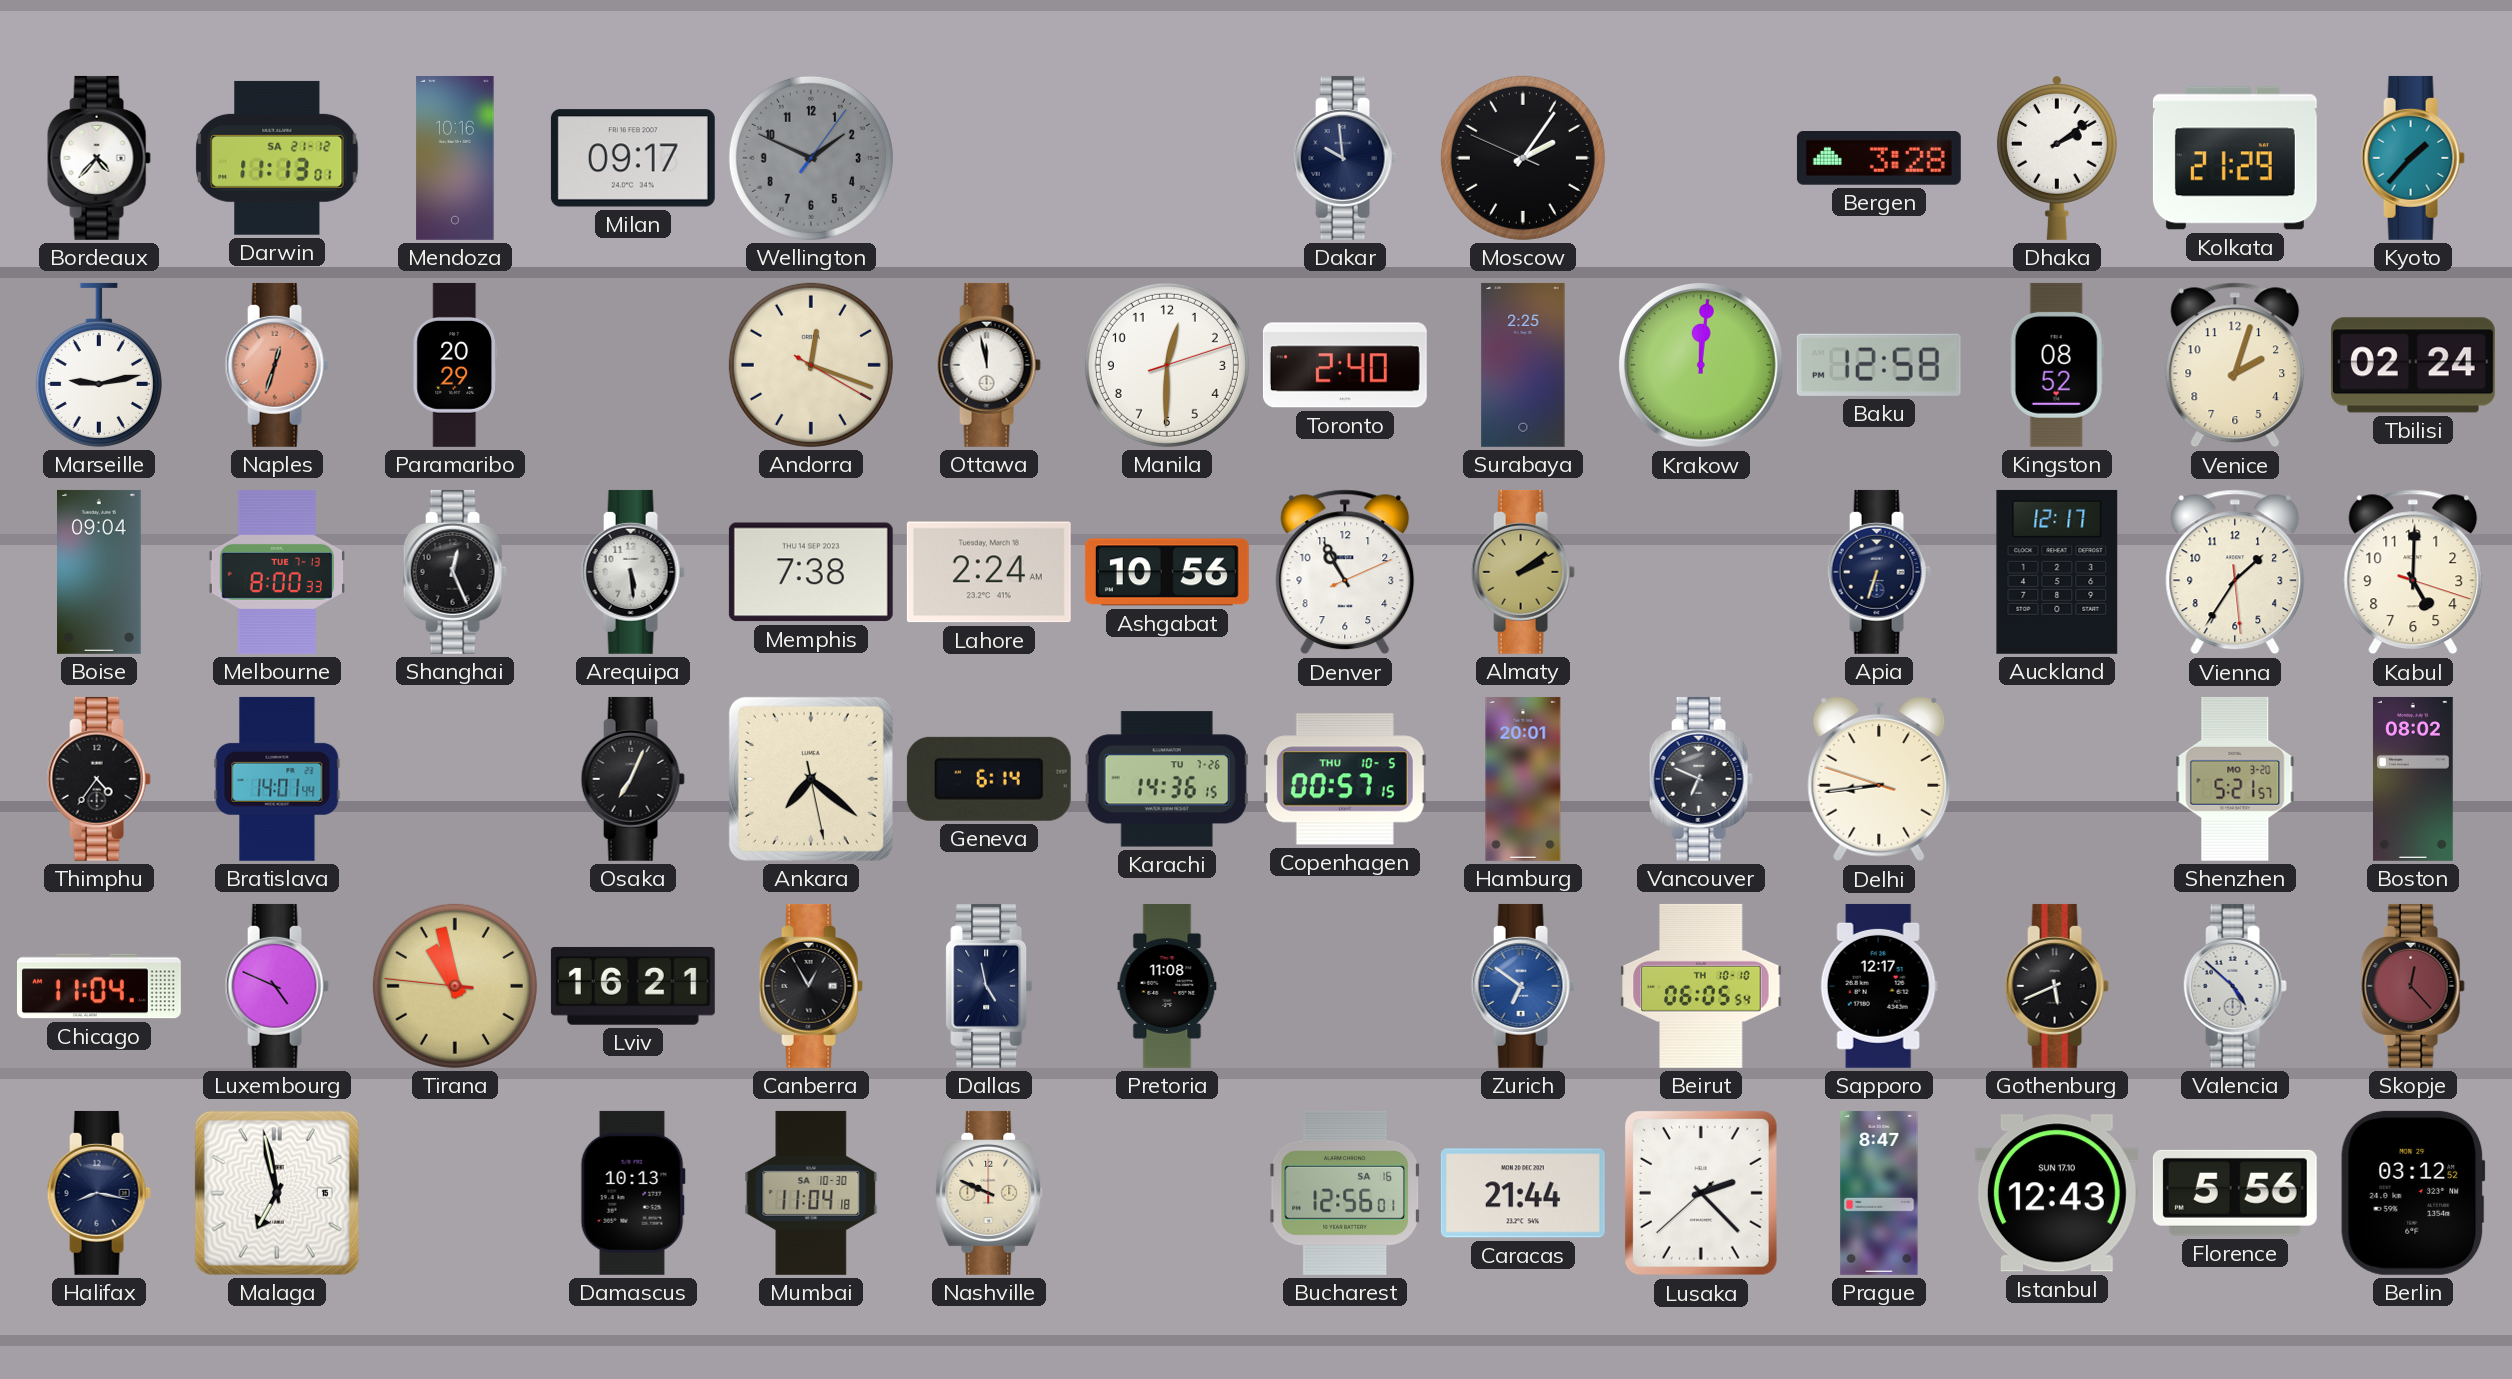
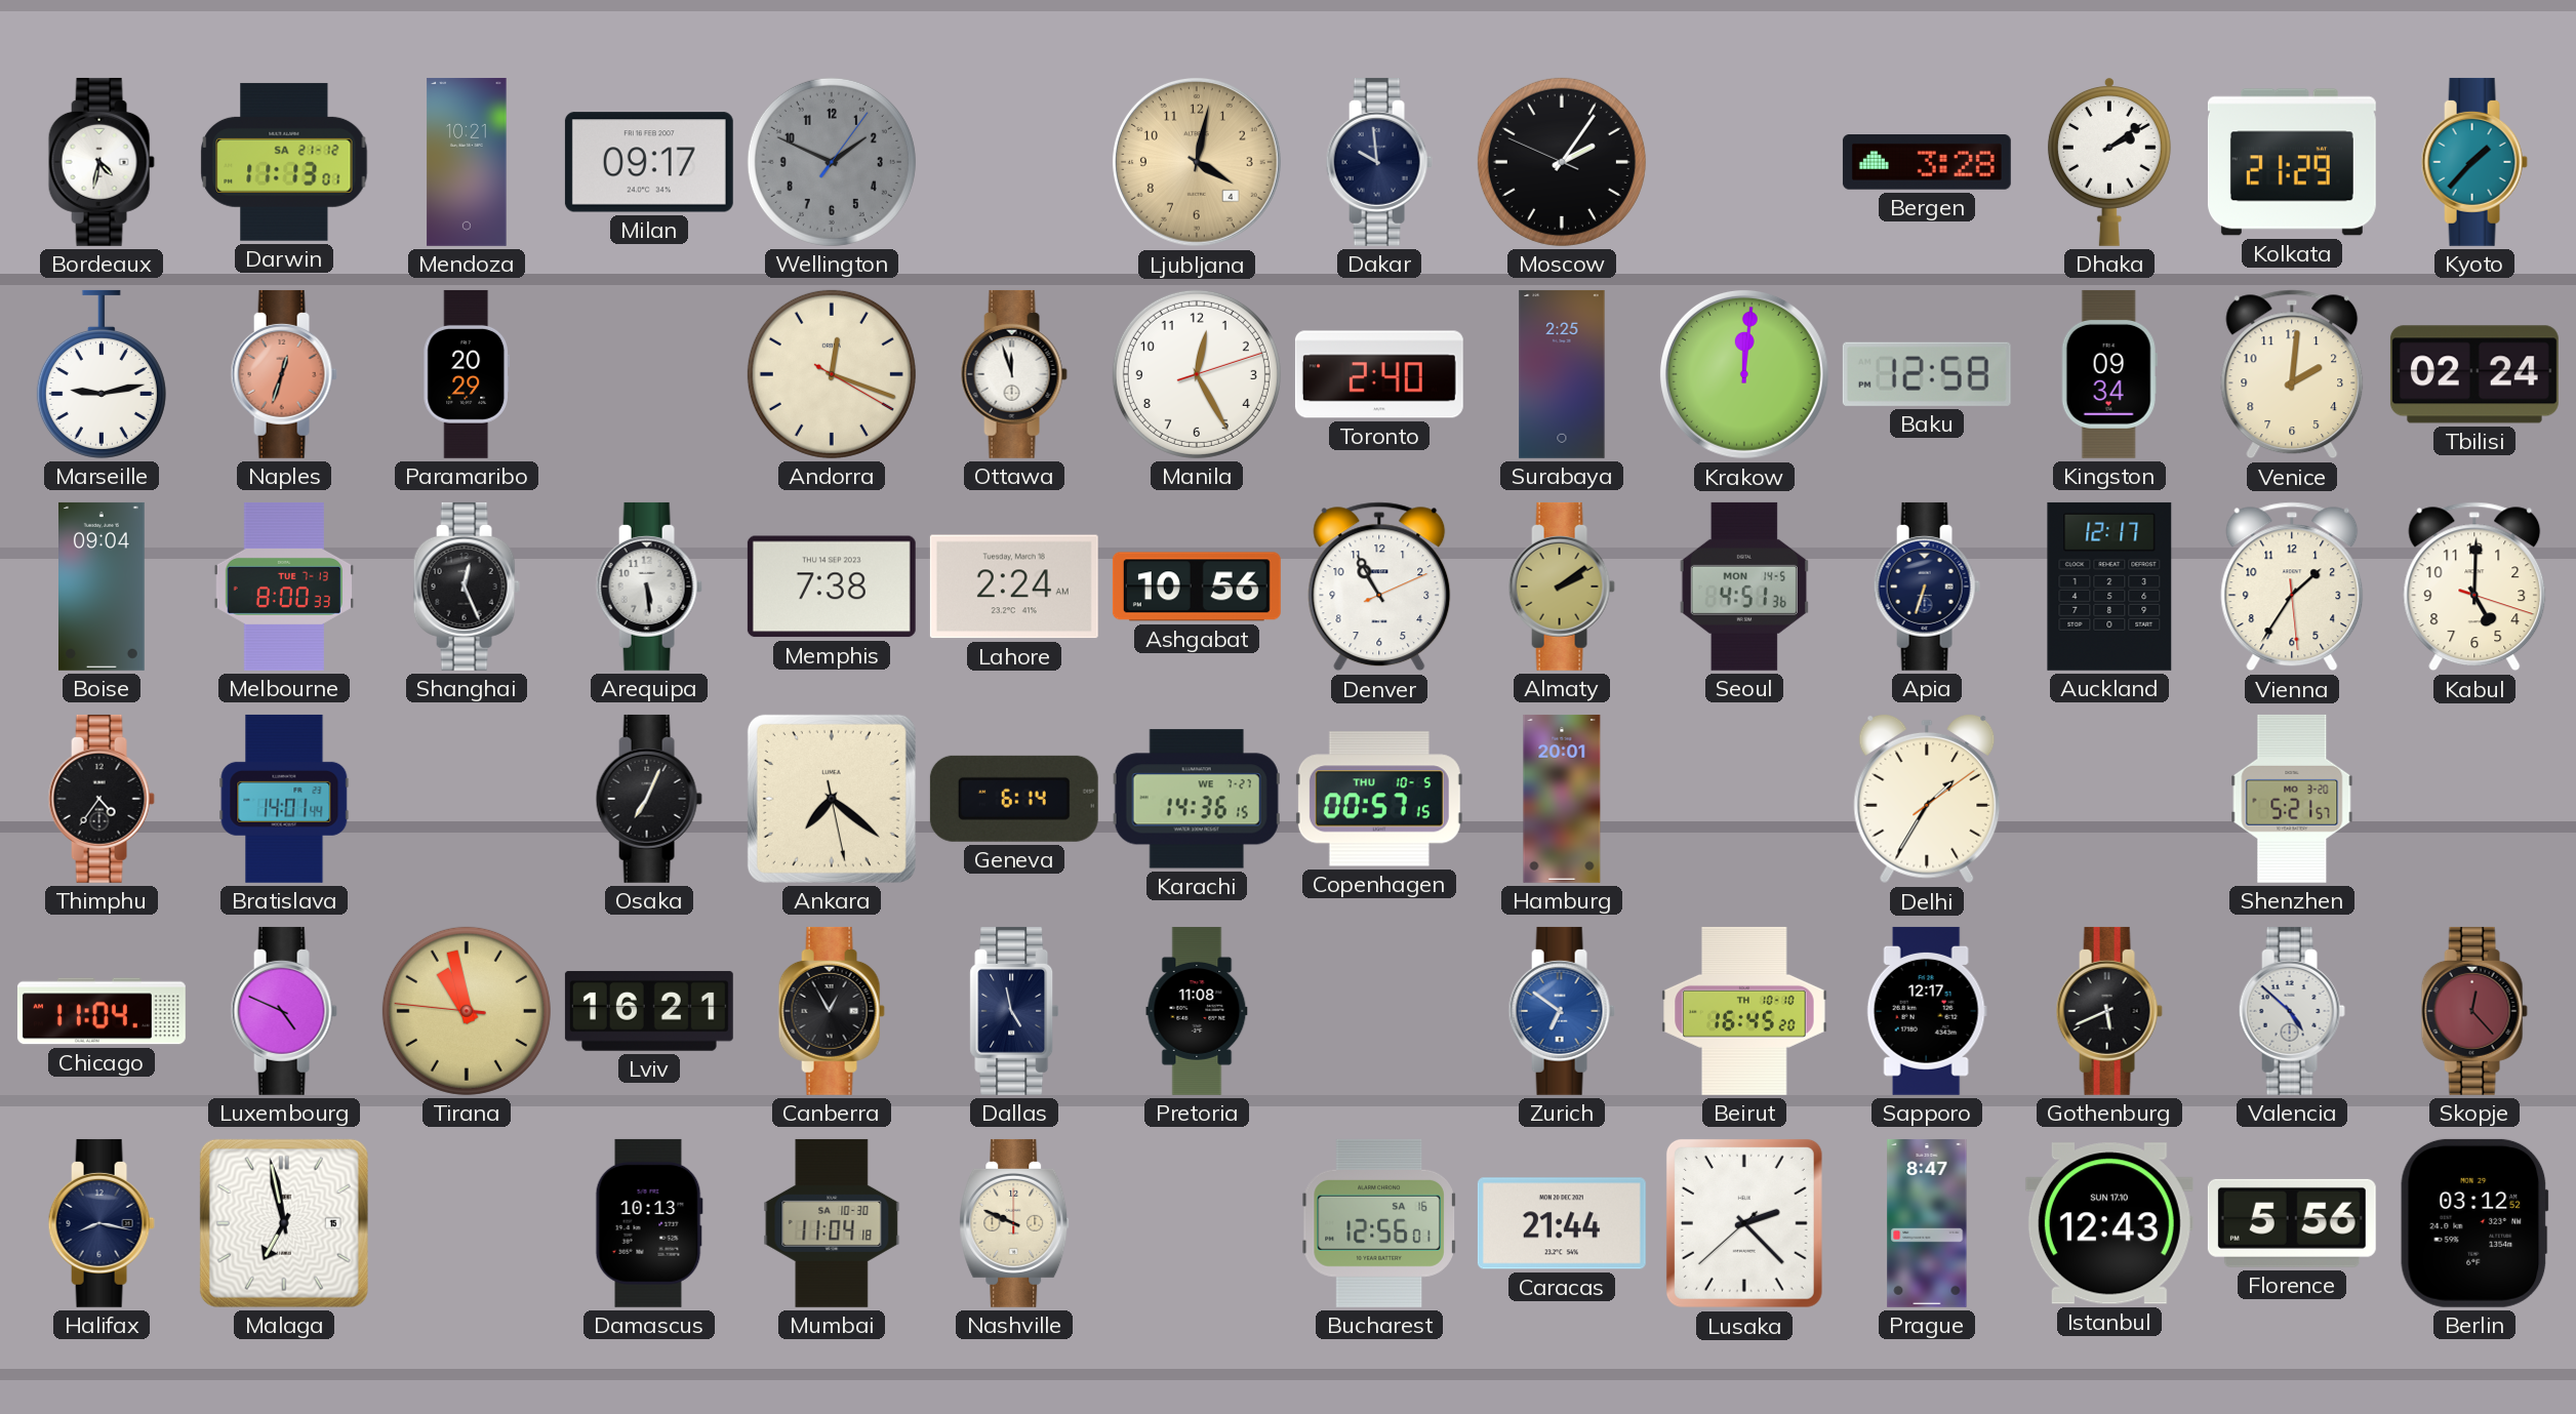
Bordeaux: 4:37 -> 4:32
Mendoza: 10:16 -> 10:21
Ljubljana: none -> 4:02
Ottawa: 11:58 -> 11:57
Manila: 12:30 -> 12:25
Kingston: 08:52 -> 09:34
Venice: 2:03 -> 2:01
Seoul: none -> 4:51
Karachi date: TU 7-26 -> WE 7-27
Vancouver: 6:49 -> none
Delhi: 8:43 -> 1:35
Boston: 08:02 -> none
Beirut: 06:05 -> 16:45
